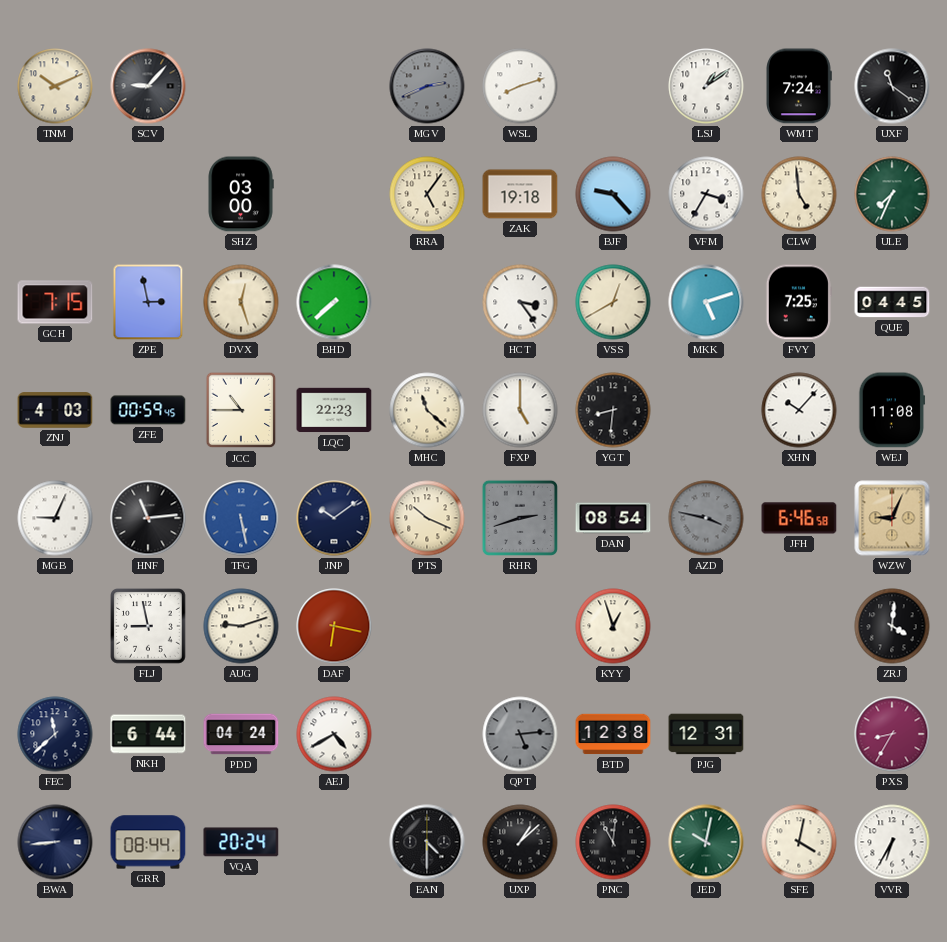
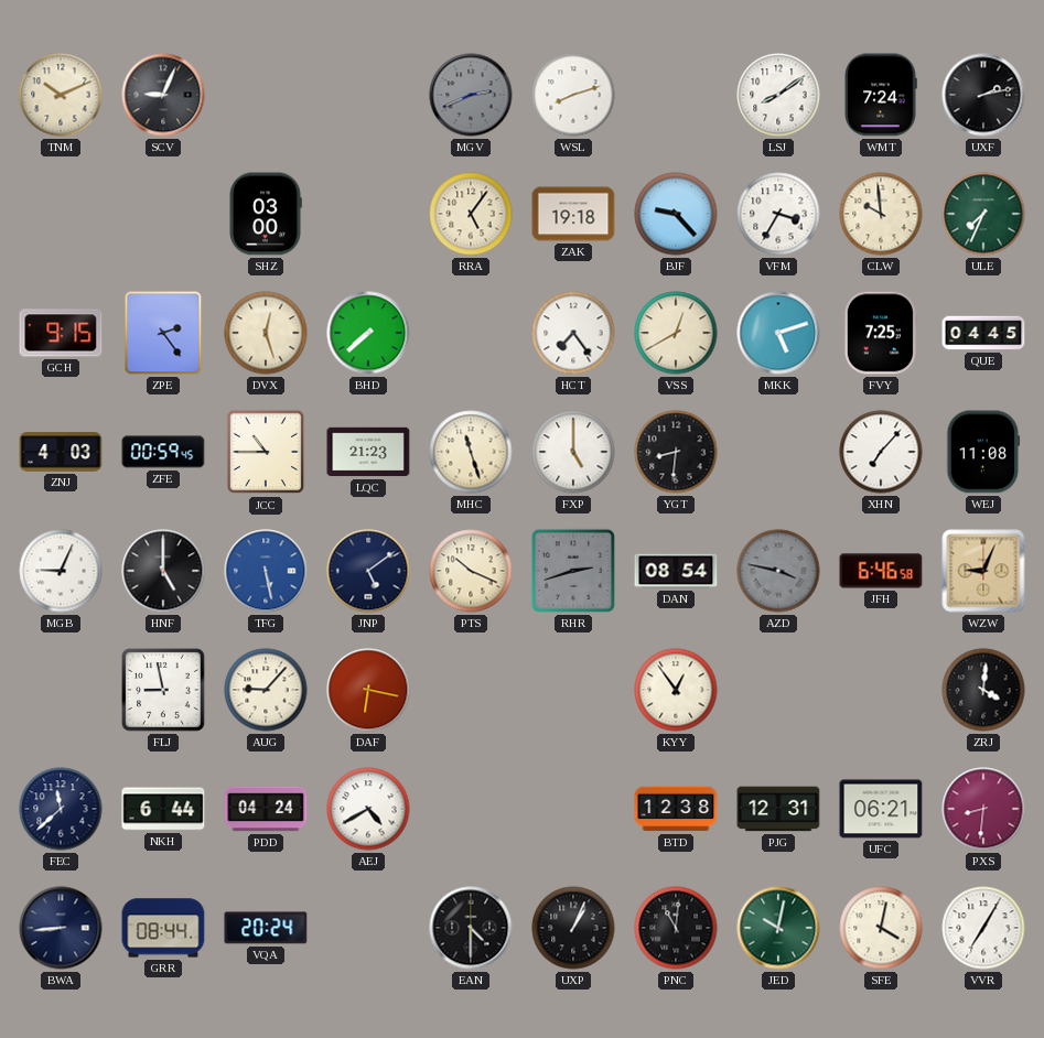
SCV: 9:07 -> 9:04
LSJ: 1:09 -> 8:09
UXF: 11:21 -> 2:13
CLW: 4:59 -> 9:59
GCH: 7:15 -> 9:15
ZPE: 2:58 -> 2:24
HCT: 3:24 -> 7:24
LQC: 22:23 -> 21:23
MHC: 11:22 -> 11:27
XHN: 10:07 -> 7:07
HNF: 11:14 -> 5:00
JNP: 10:09 -> 5:09
AUG: 9:12 -> 9:07
KYY: 12:57 -> 12:54
QPT: 5:14 -> none
UFC: none -> 06:21
PXS: 8:35 -> 8:31
UXP: 1:08 -> 1:04
VVR: 6:35 -> 7:05
